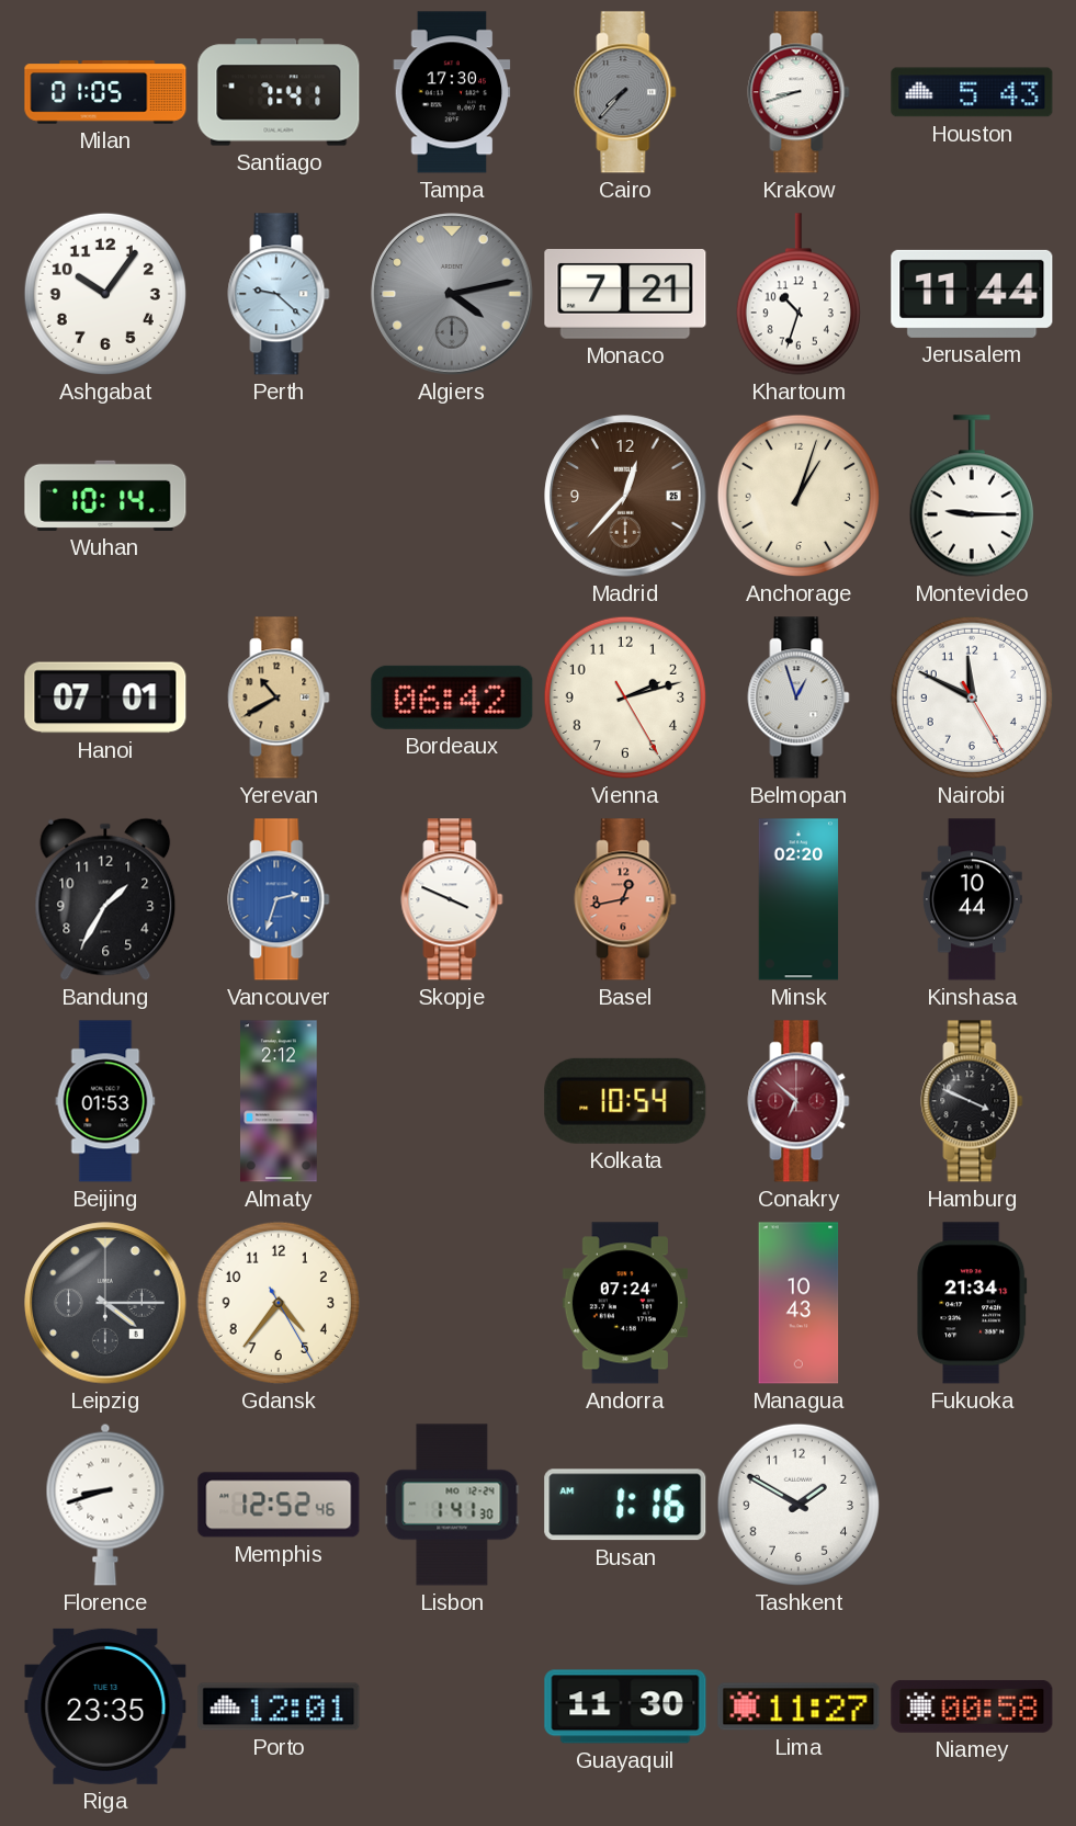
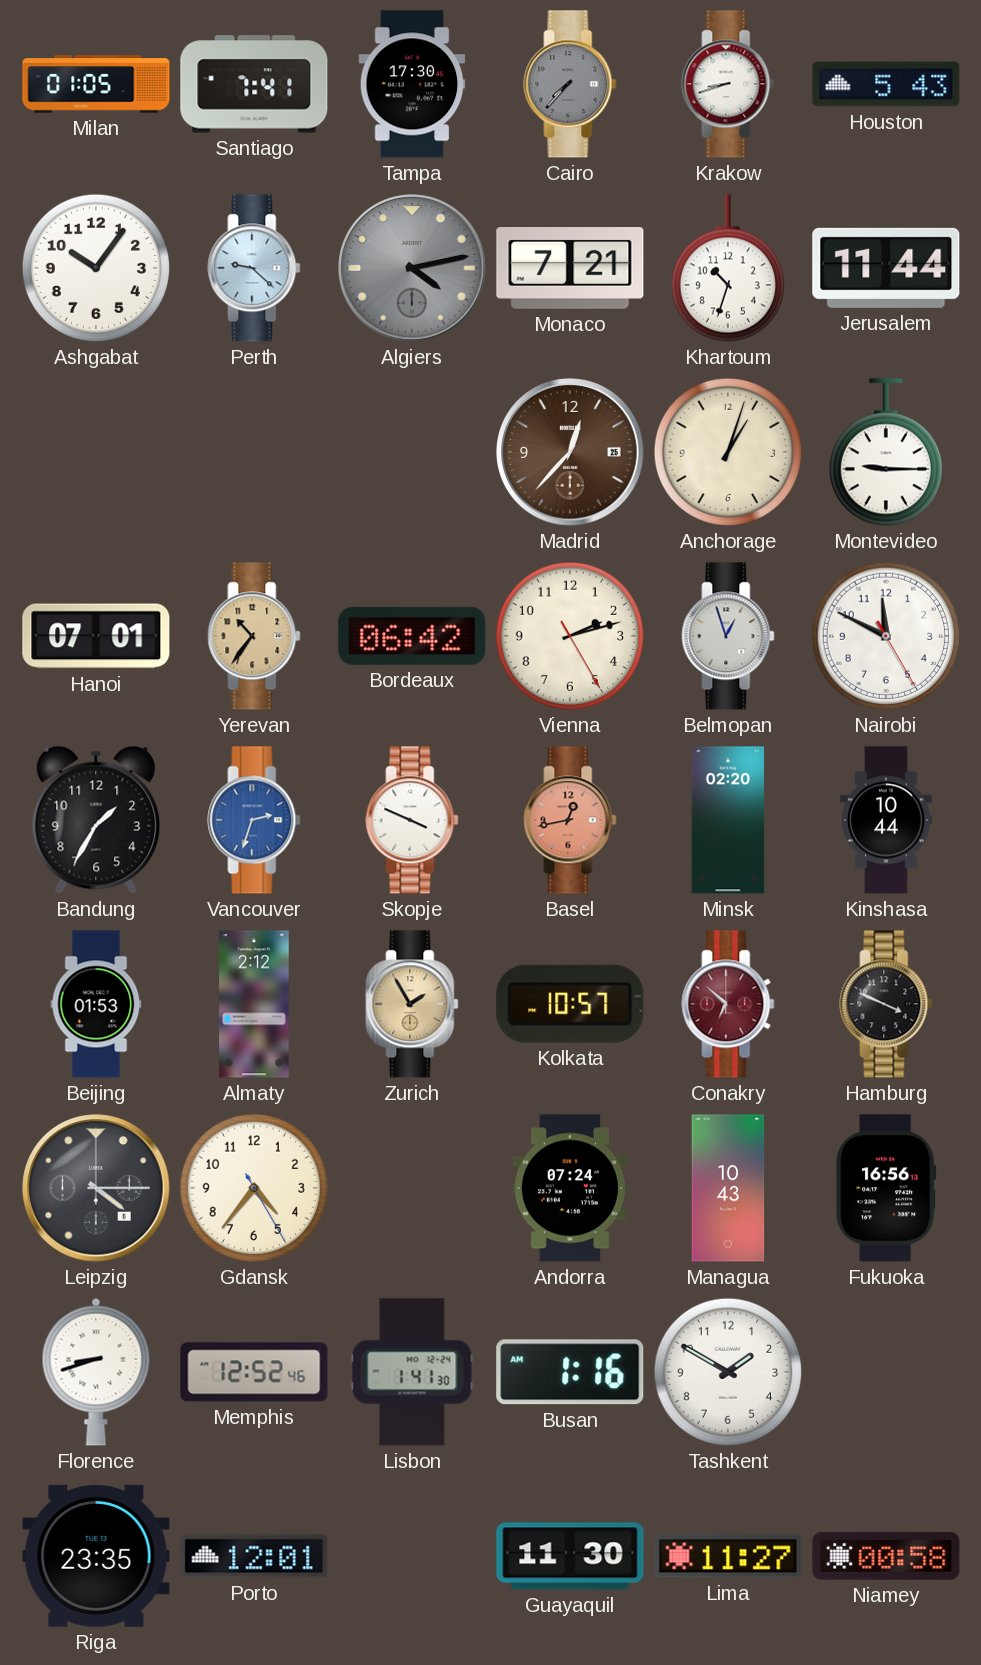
Wuhan: 10:14 -> none
Yerevan: 10:40 -> 10:36
Zurich: none -> 1:55
Kolkata: 10:54 -> 10:57
Fukuoka: 21:34 -> 16:56
